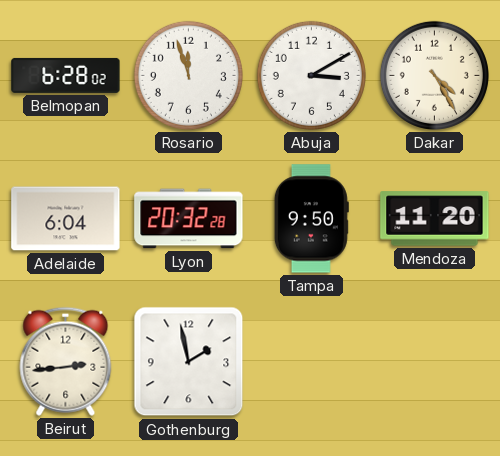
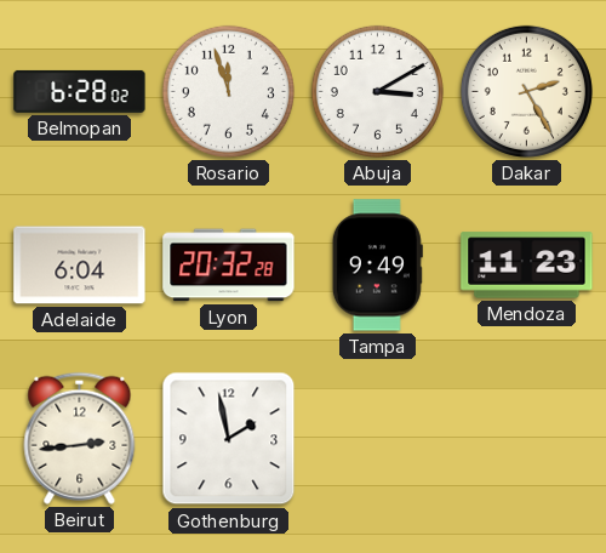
Dakar: 4:25 -> 2:25
Tampa: 9:50 -> 9:49
Mendoza: 11:20 -> 11:23
